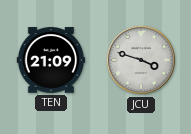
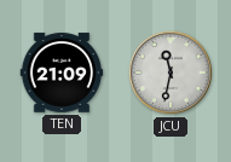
JCU: 3:48 -> 11:32
